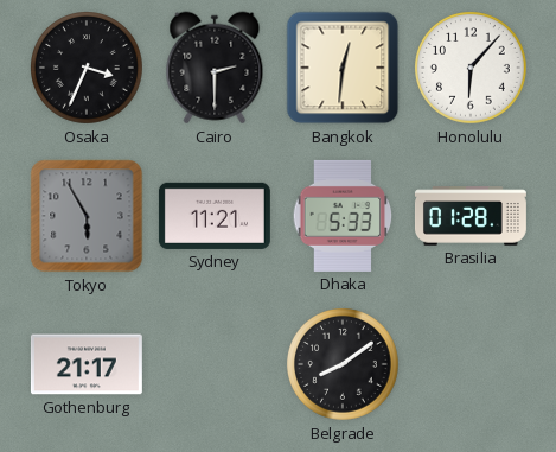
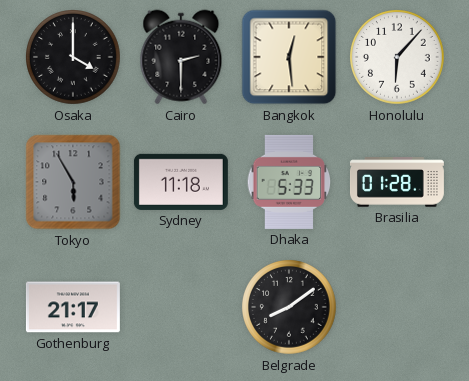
Osaka: 3:34 -> 4:00
Bangkok: 12:31 -> 12:29
Sydney: 11:21 -> 11:18
